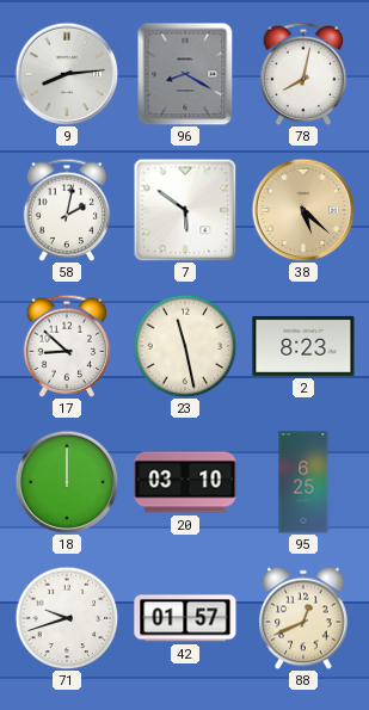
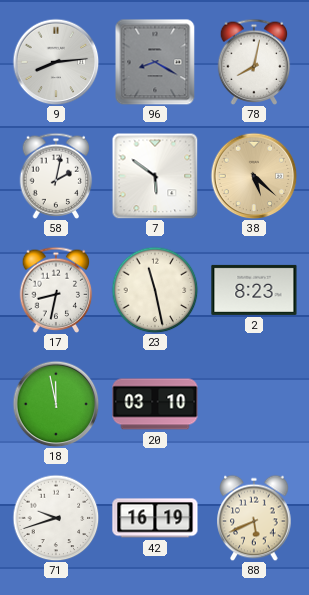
17: 8:52 -> 8:32
18: 12:00 -> 11:58
95: 6:25 -> none
42: 01:57 -> 16:19
88: 12:41 -> 5:41
